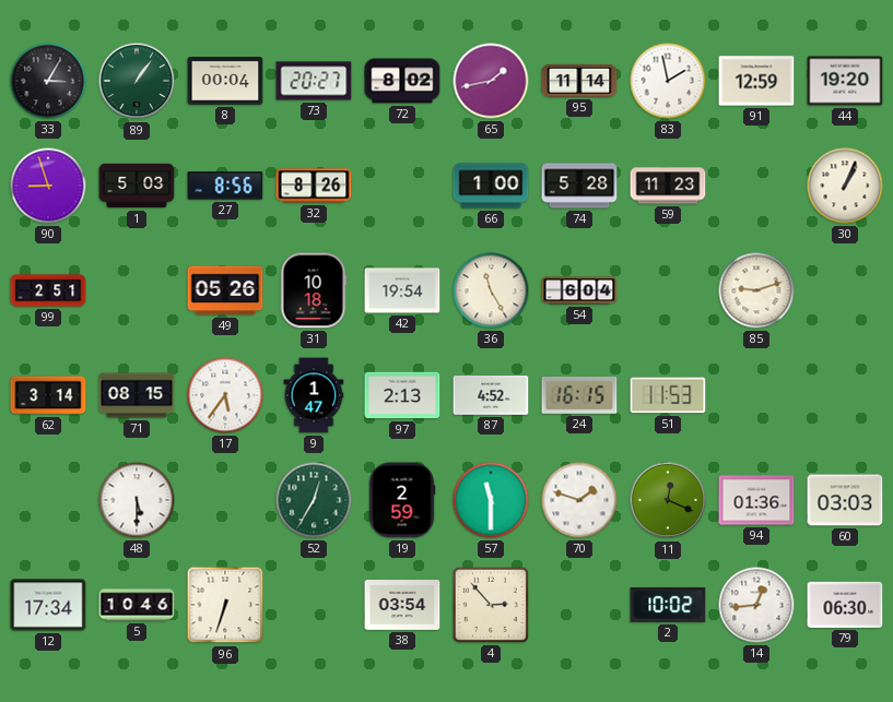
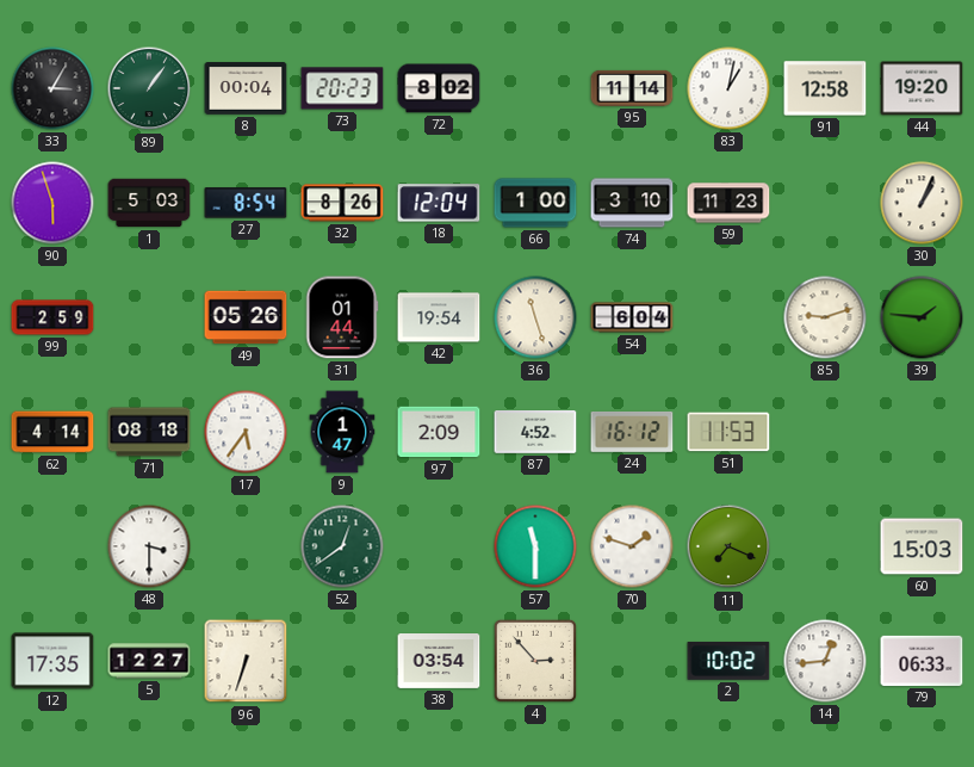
73: 20:27 -> 20:23
65: 1:43 -> none
83: 1:58 -> 1:02
91: 12:59 -> 12:58
90: 8:57 -> 5:57
27: 8:56 -> 8:54
18: none -> 12:04
74: 5:28 -> 3:10
99: 2:51 -> 2:59
31: 10:18 -> 01:44
36: 11:25 -> 11:27
39: none -> 1:46
62: 3:14 -> 4:14
71: 08:15 -> 08:18
97: 2:13 -> 2:09
24: 16:15 -> 16:12
48: 5:30 -> 3:30
52: 12:35 -> 12:39
19: 2:59 -> none
11: 12:19 -> 7:19
94: 01:36 -> none
60: 03:03 -> 15:03
12: 17:34 -> 17:35
5: 10:46 -> 12:27
79: 06:30 -> 06:33
